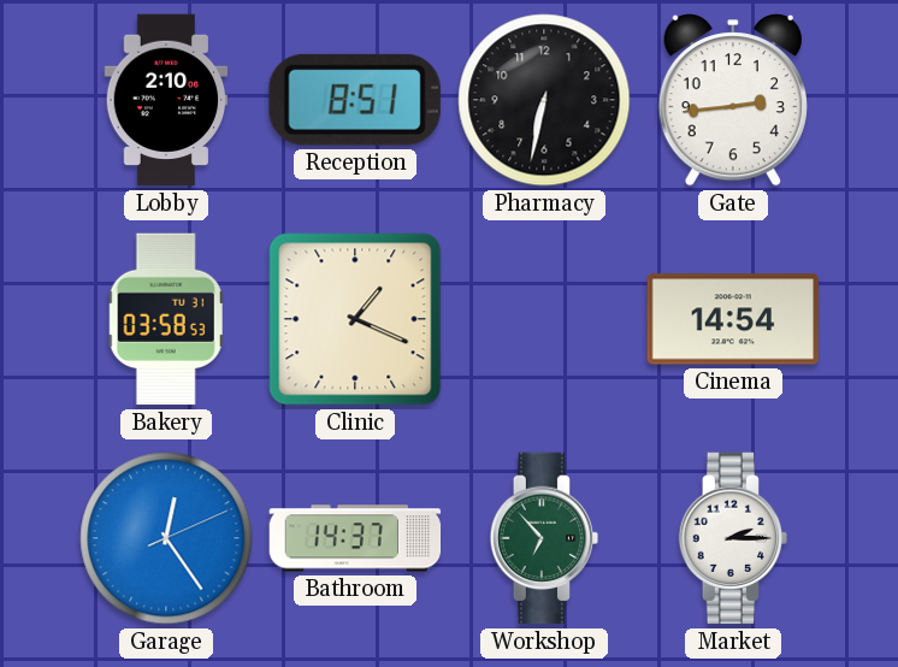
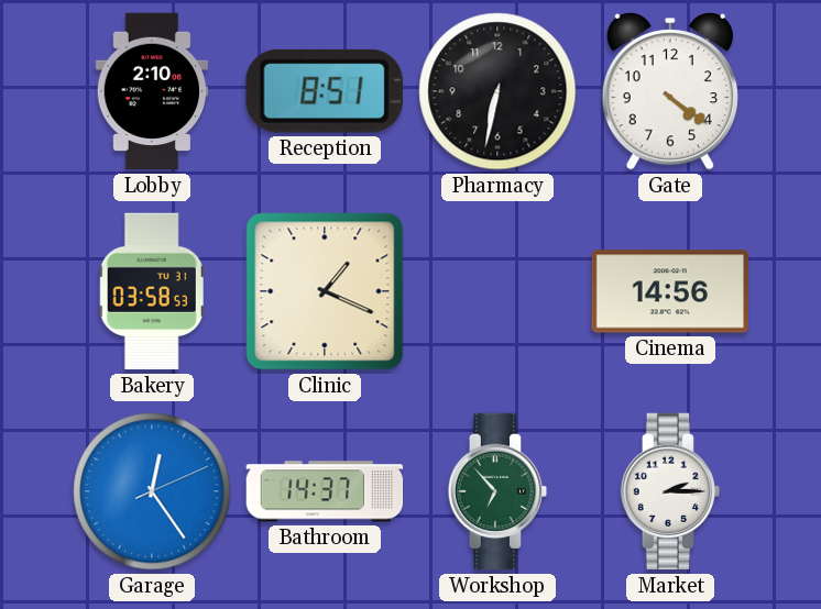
Gate: 2:44 -> 4:21
Cinema: 14:54 -> 14:56
